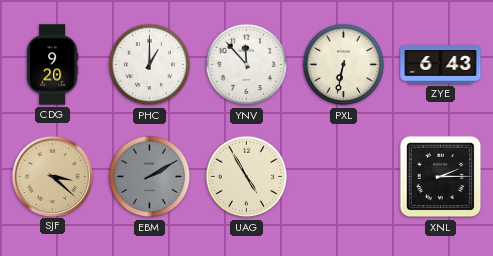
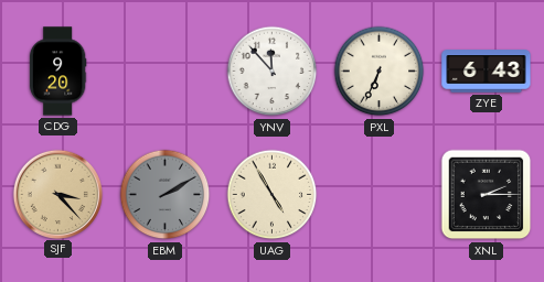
PHC: 1:00 -> none
PXL: 6:32 -> 6:34
SJF: 3:22 -> 3:23
